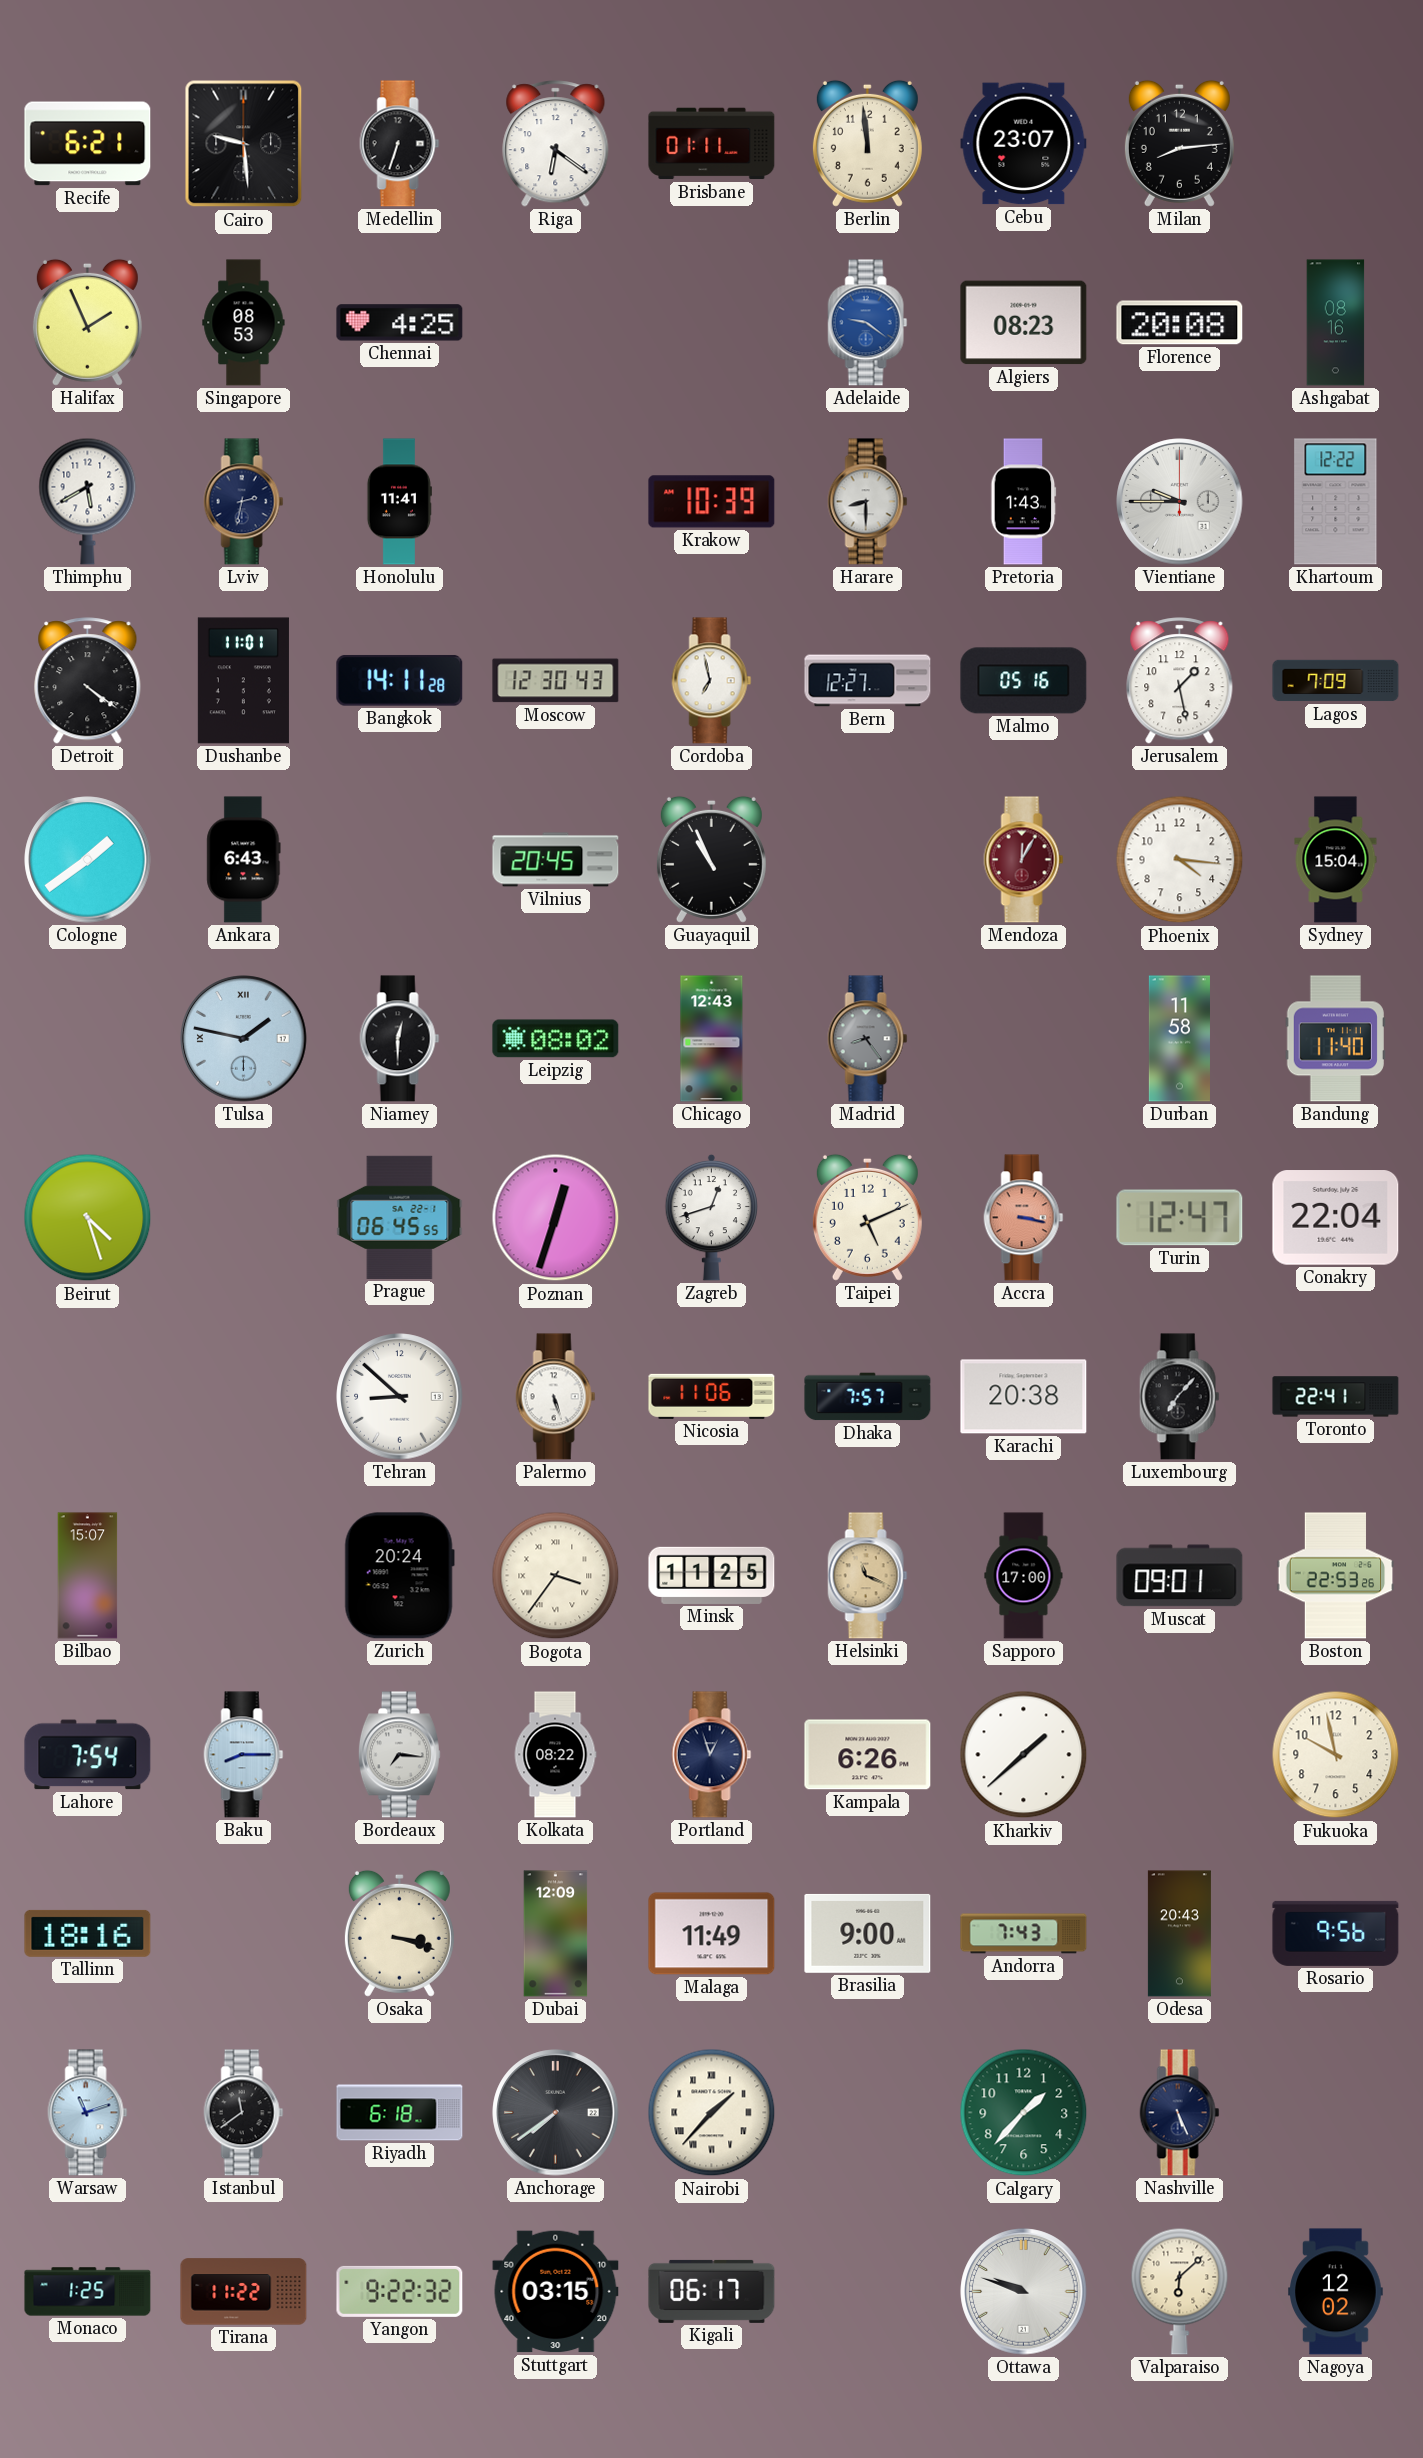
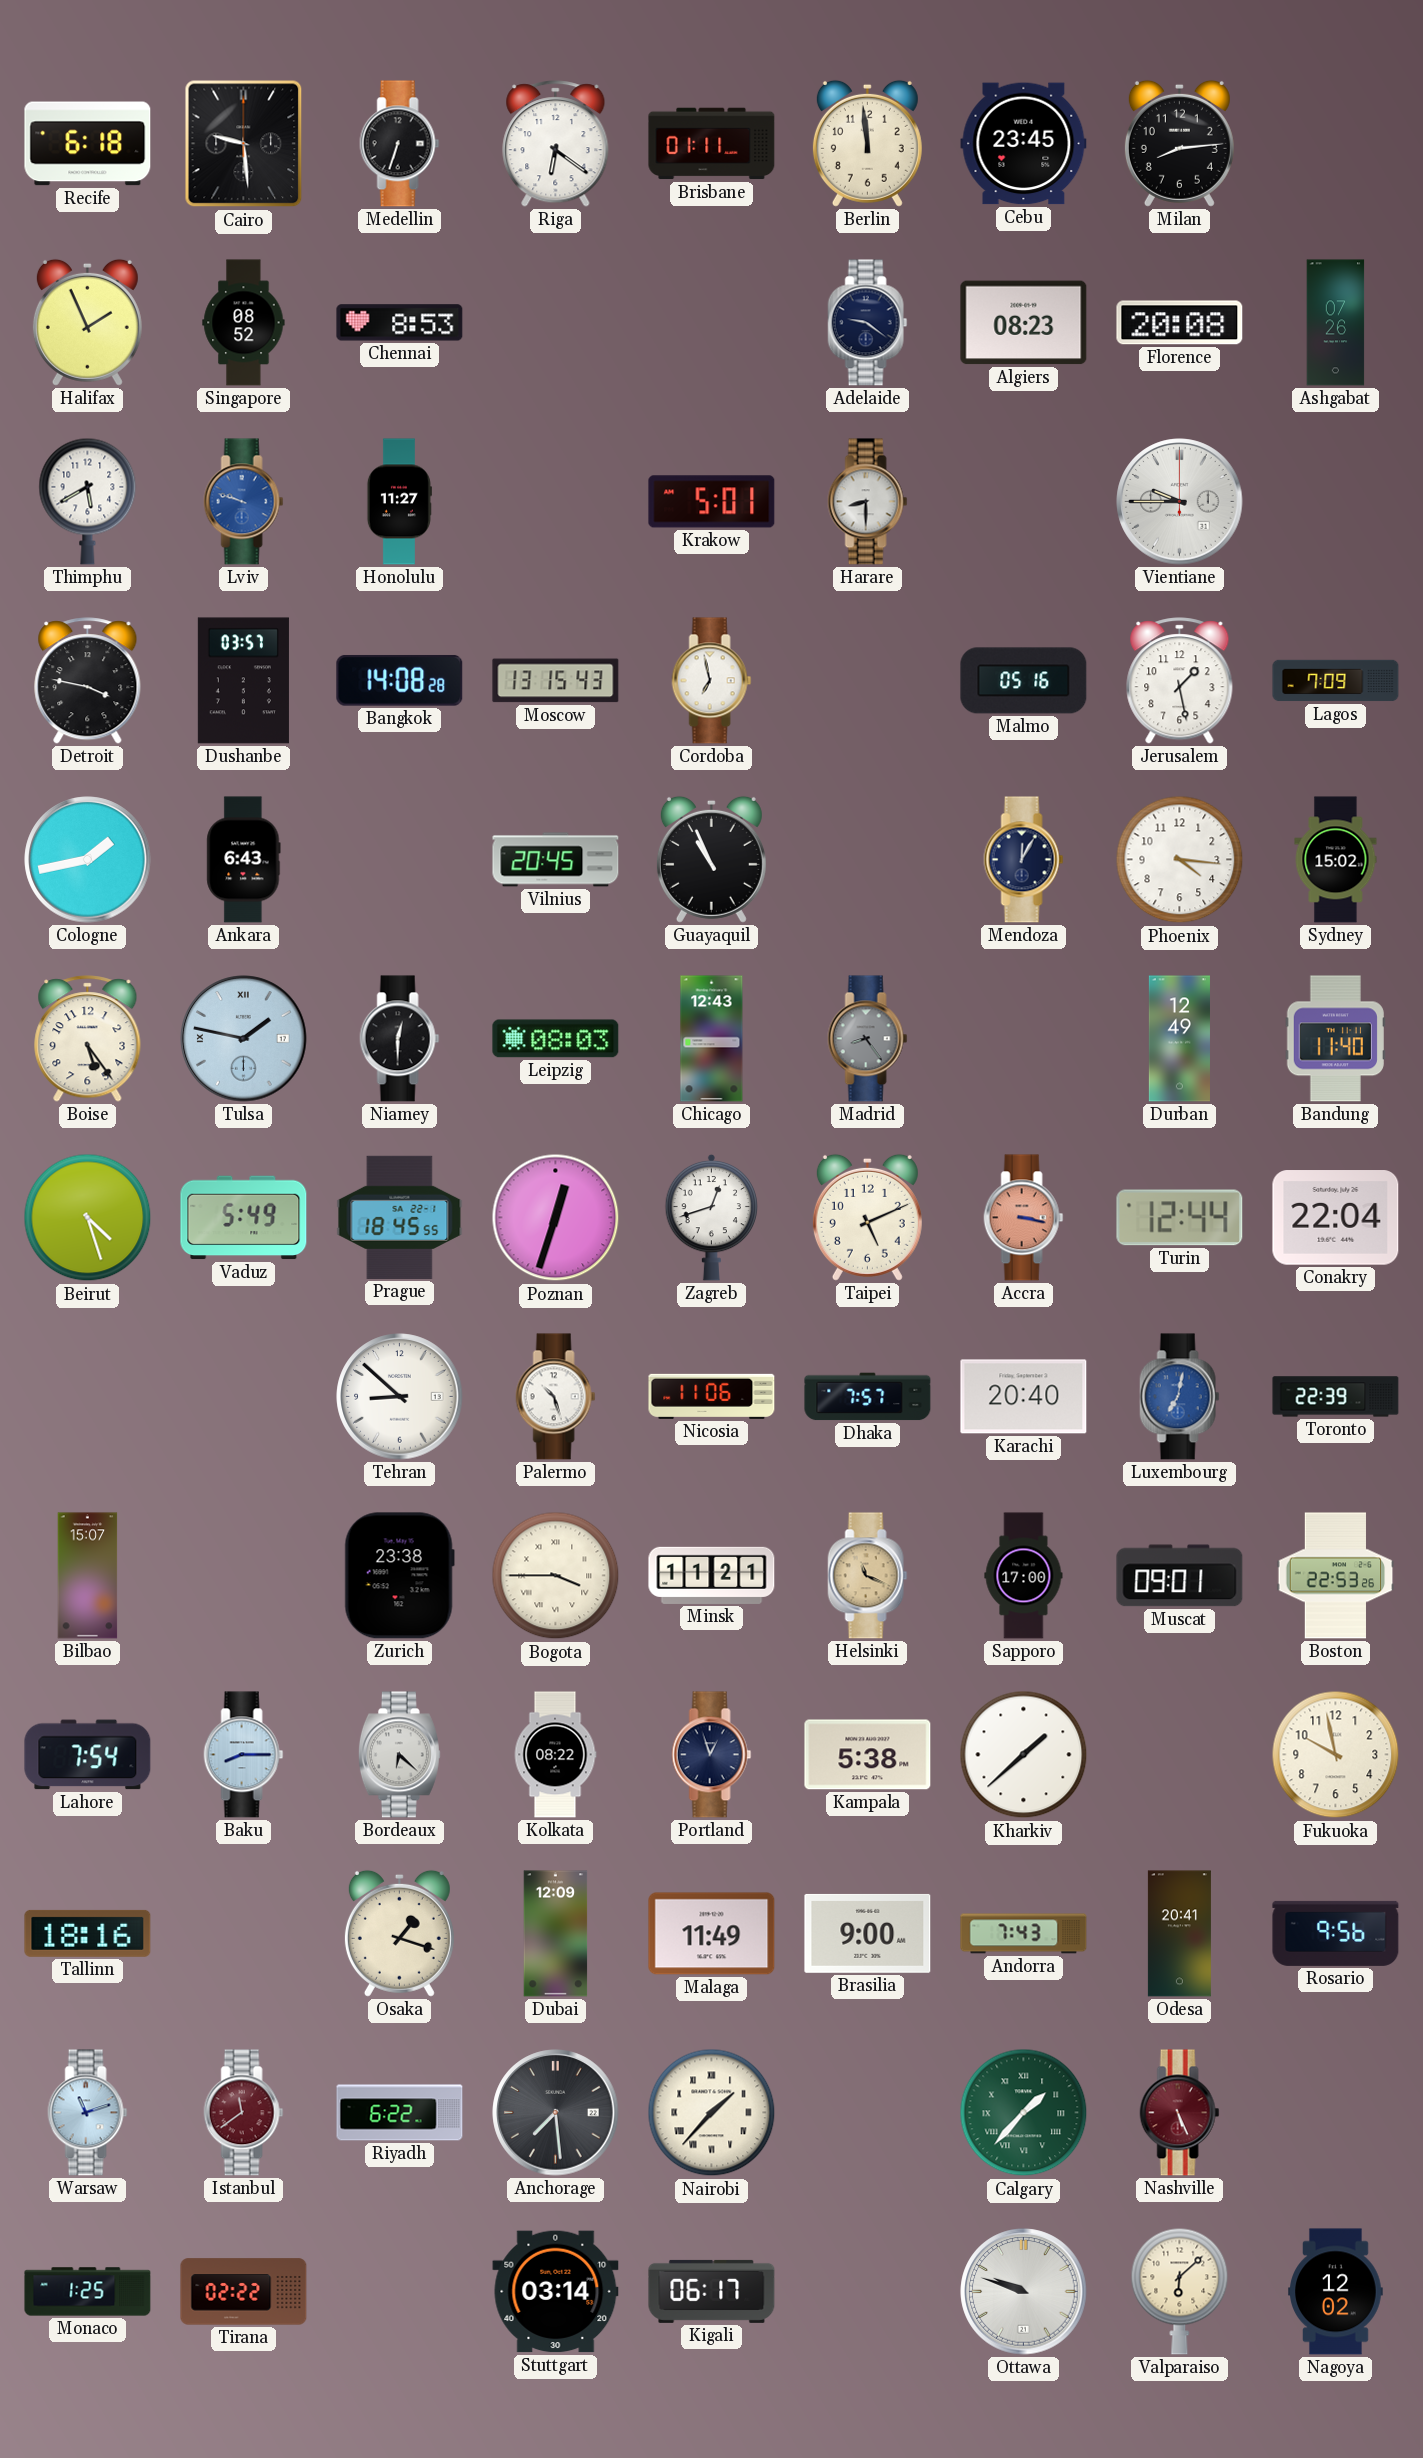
Recife: 6:21 -> 6:18
Cebu: 23:07 -> 23:45
Singapore: 08:53 -> 08:52
Chennai: 4:25 -> 8:53
Adelaide dial: blue -> navy
Ashgabat: 08:16 -> 07:26
Lviv: 2:32 -> 9:48
Lviv dial: navy -> blue
Honolulu: 11:41 -> 11:27
Krakow: 10:39 -> 5:01
Pretoria: 1:43 -> none
Khartoum: 12:22 -> none
Detroit: 4:21 -> 3:47
Dushanbe: 11:01 -> 03:57
Bangkok: 14:11 -> 14:08
Moscow: 12:30 -> 13:15
Bern: 12:27 -> none
Cologne: 1:39 -> 1:43
Mendoza dial: burgundy -> navy
Sydney: 15:04 -> 15:02
Boise: none -> 5:24
Leipzig: 08:02 -> 08:03
Durban: 11:58 -> 12:49
Vaduz: none -> 5:49
Prague: 06:45 -> 18:45
Turin: 12:47 -> 12:44
Palermo: 5:27 -> 10:27
Karachi: 20:38 -> 20:40
Luxembourg: 7:07 -> 7:02
Luxembourg dial: black -> blue
Toronto: 22:41 -> 22:39
Zurich: 20:24 -> 23:38
Bogota: 3:36 -> 3:45
Minsk: 11:25 -> 11:21
Bordeaux: 7:16 -> 6:22
Kampala: 6:26 -> 5:38
Osaka: 3:18 -> 1:18
Odesa: 20:43 -> 20:41
Istanbul dial: black -> burgundy
Riyadh: 6:18 -> 6:22
Anchorage: 7:39 -> 7:29
Calgary numerals: Arabic -> Roman
Nashville dial: navy -> burgundy
Tirana: 11:22 -> 02:22
Yangon: 9:22 -> none
Stuttgart: 03:15 -> 03:14
